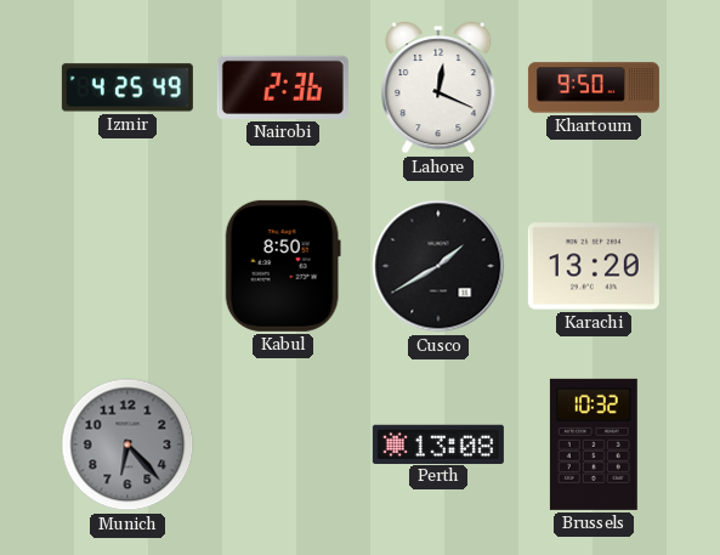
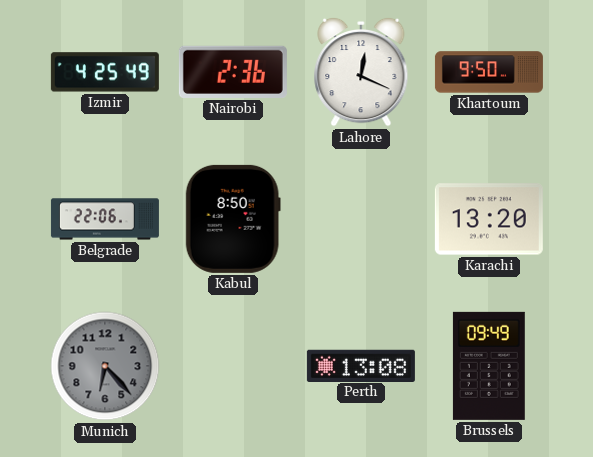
Belgrade: none -> 22:06
Cusco: 1:40 -> none
Brussels: 10:32 -> 09:49
